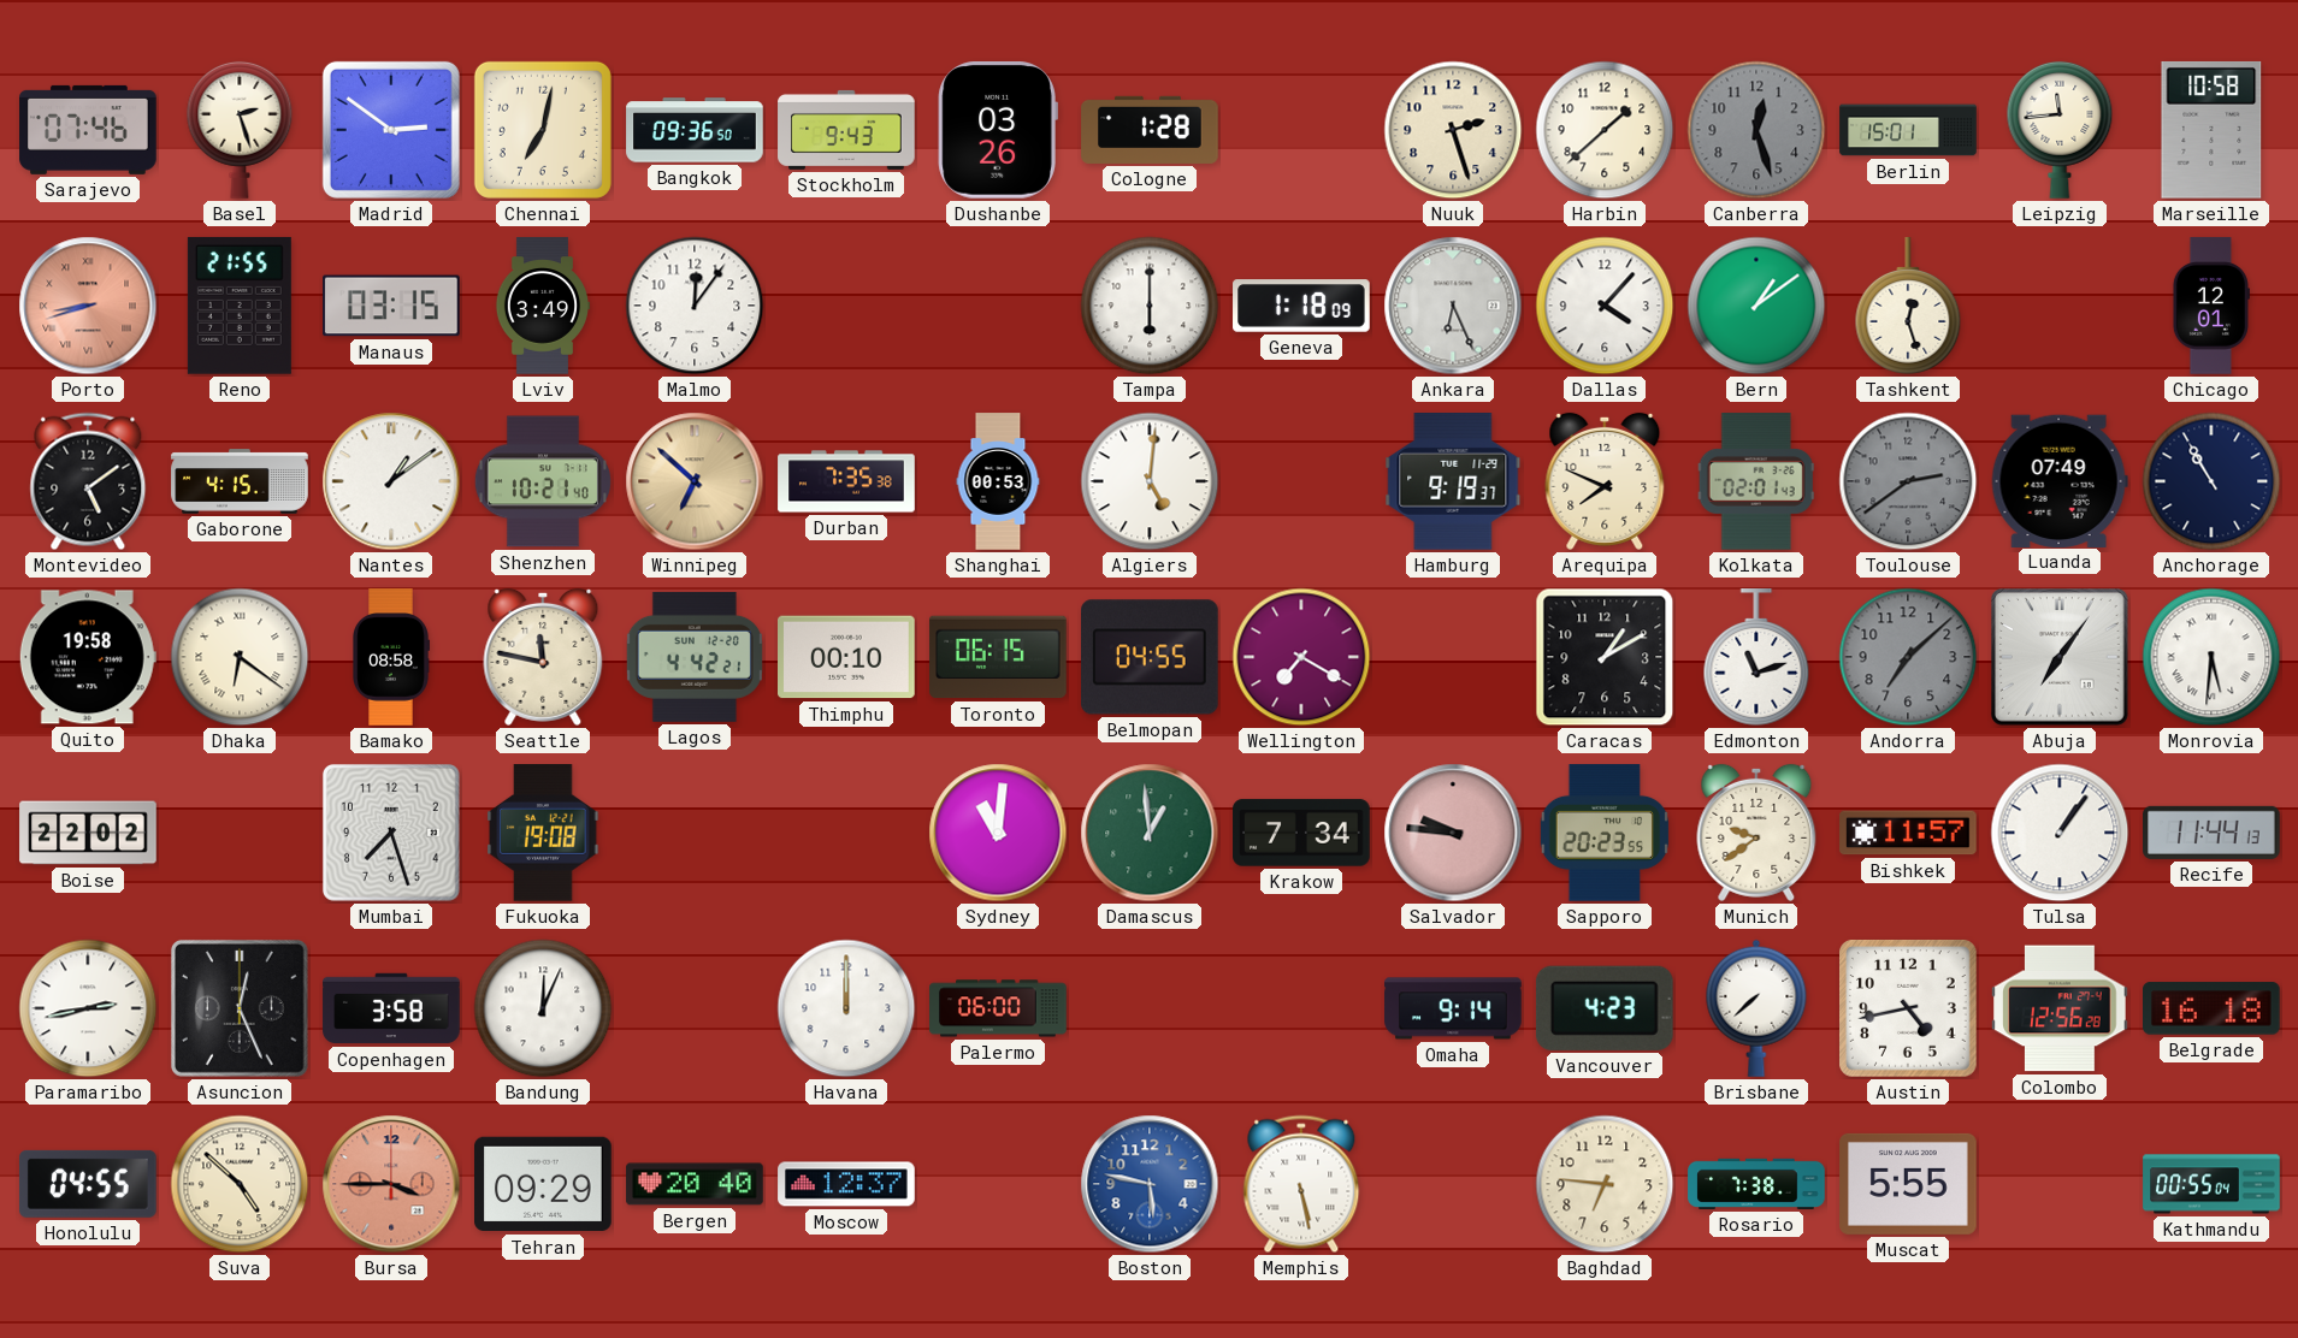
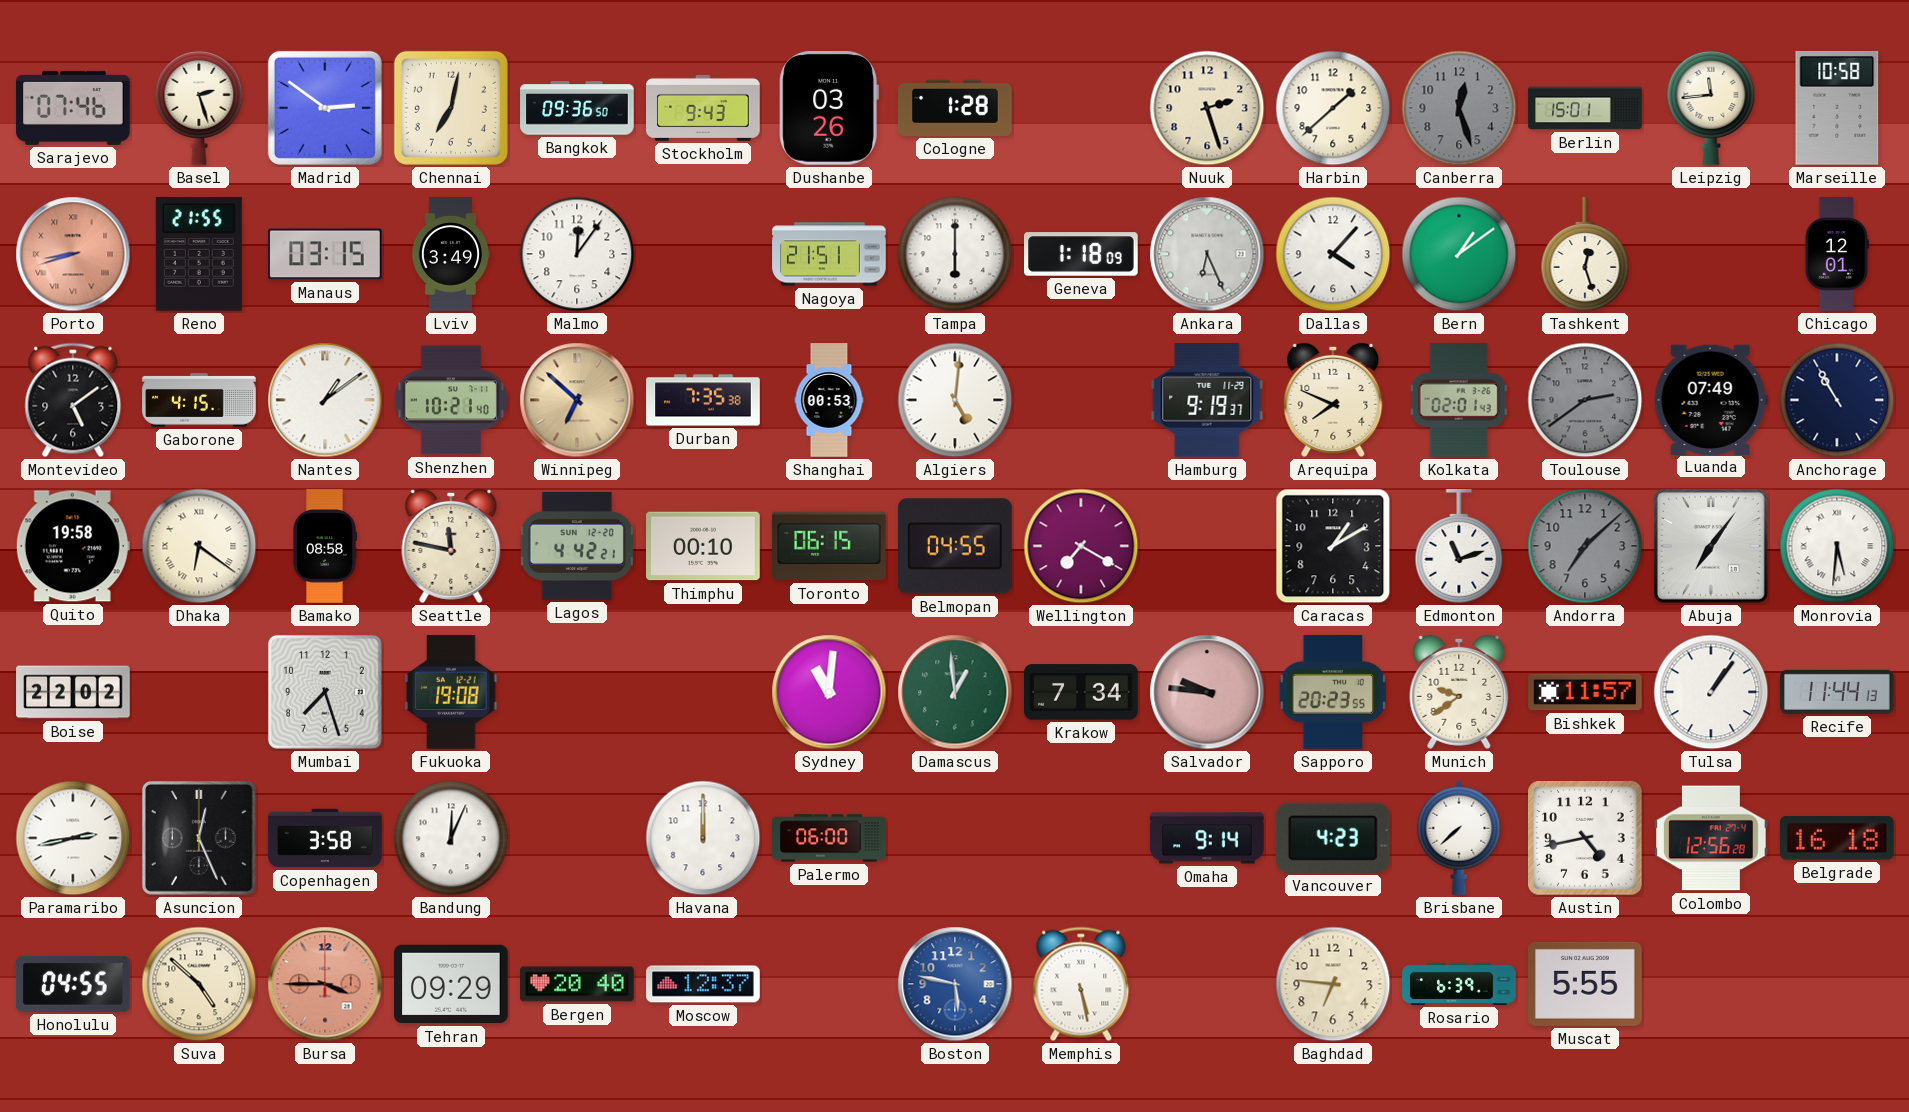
Nagoya: none -> 21:51
Rosario: 7:38 -> 6:39
Kathmandu: 00:55 -> none
